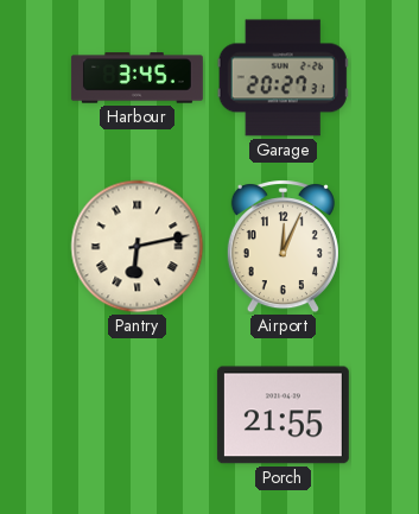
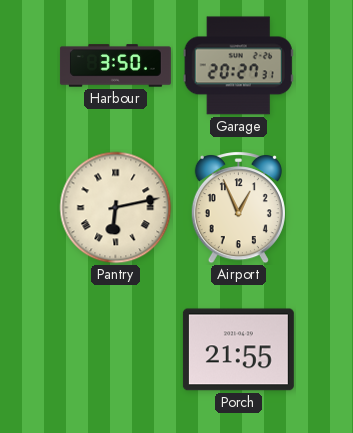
Harbour: 3:45 -> 3:50
Airport: 12:04 -> 12:56
